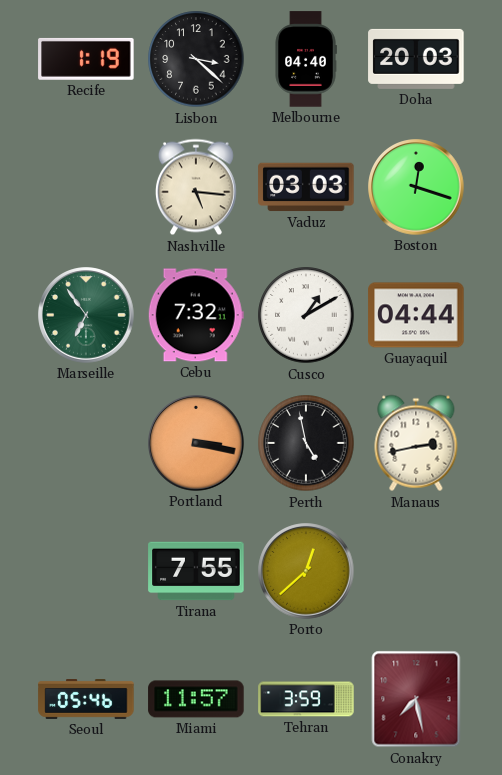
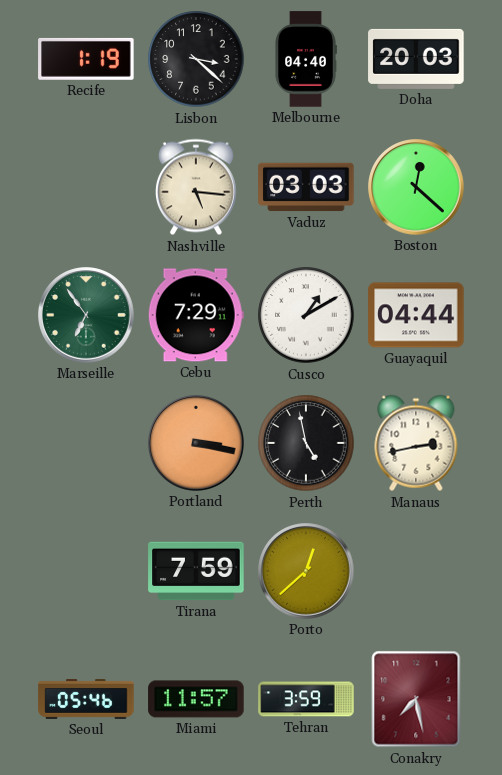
Boston: 12:18 -> 12:22
Cebu: 7:32 -> 7:29
Tirana: 7:55 -> 7:59
